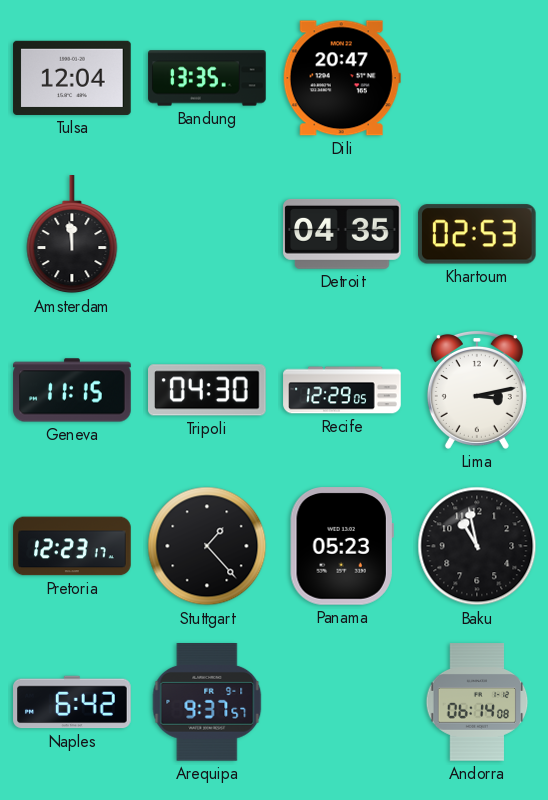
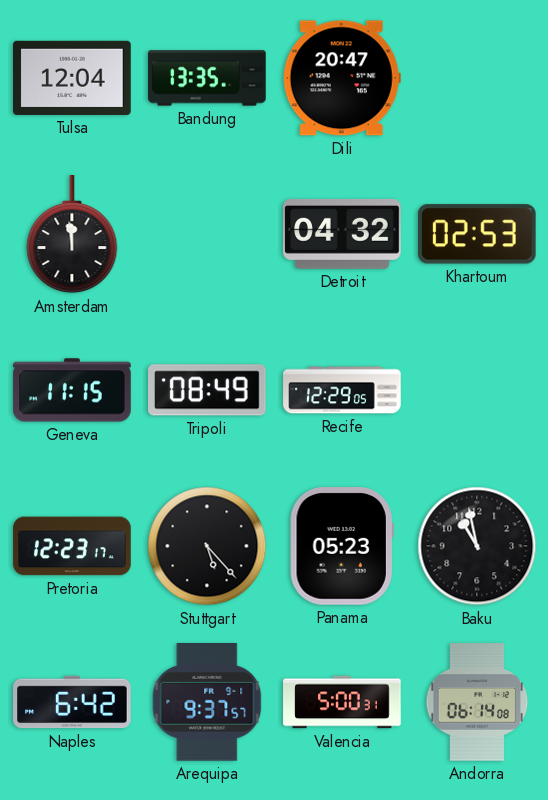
Detroit: 04:35 -> 04:32
Tripoli: 04:30 -> 08:49
Lima: 3:13 -> none
Stuttgart: 1:23 -> 5:23
Valencia: none -> 5:00
